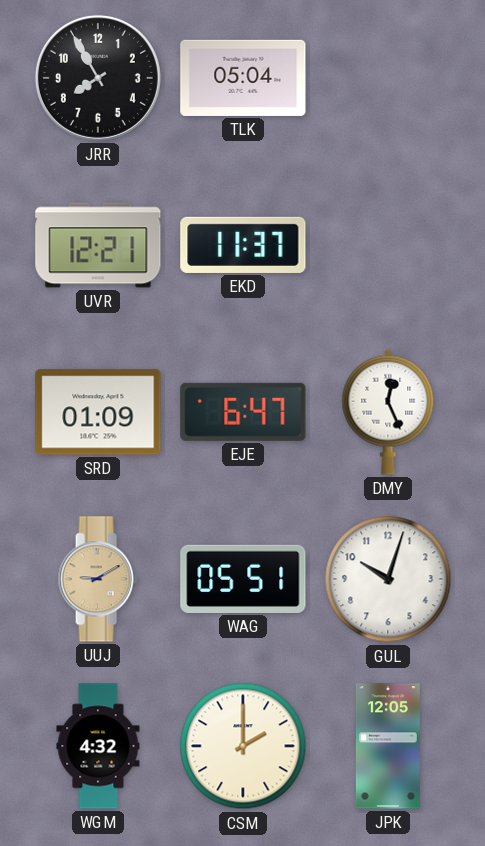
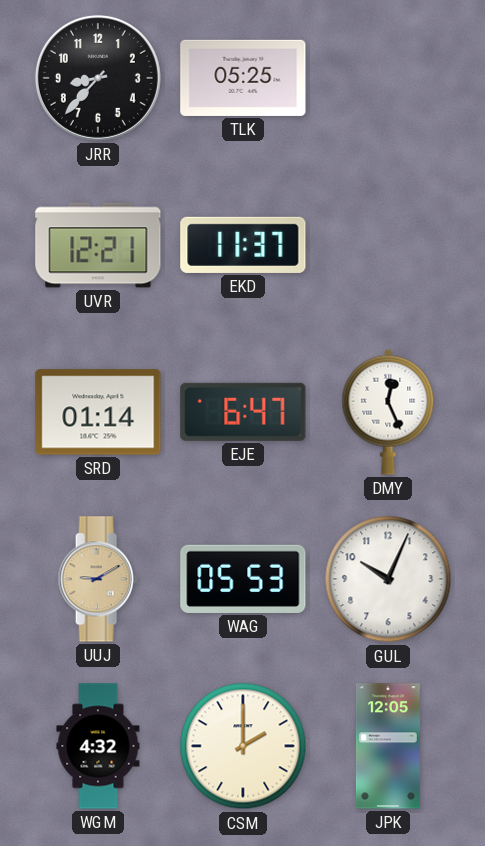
JRR: 7:55 -> 8:37
TLK: 05:04 -> 05:25
SRD: 01:09 -> 01:14
WAG: 05:51 -> 05:53
GUL: 10:03 -> 10:04
